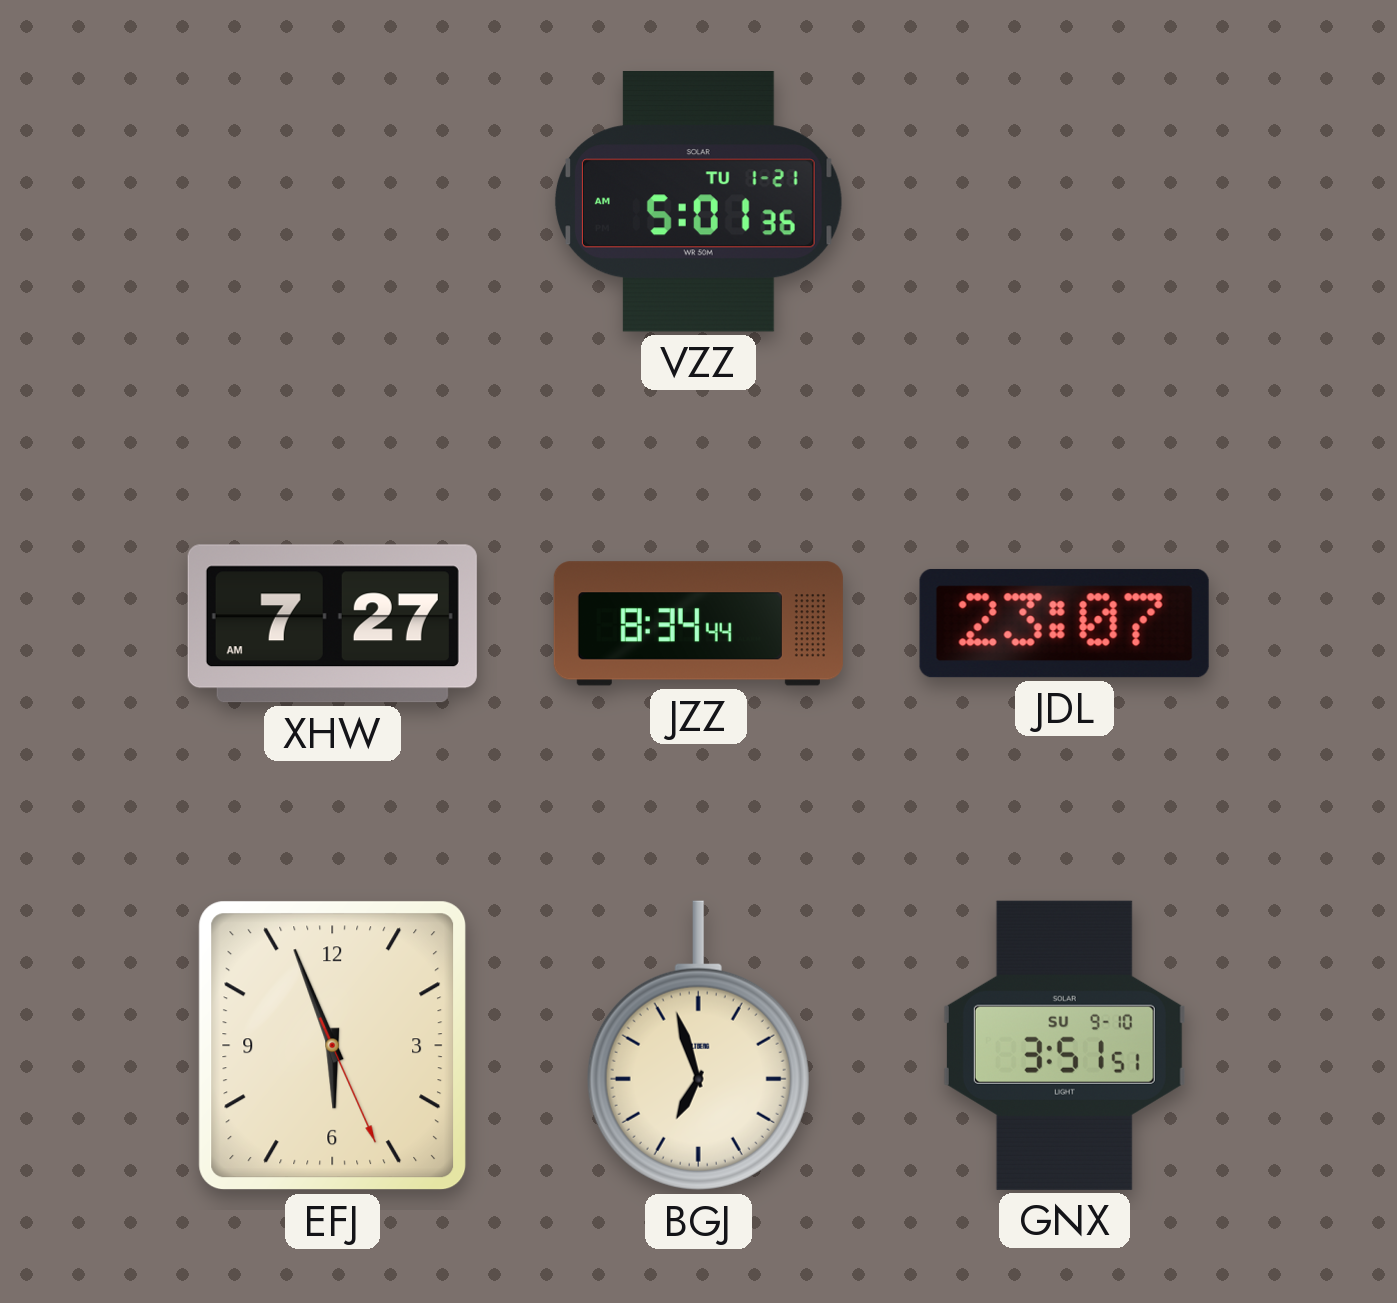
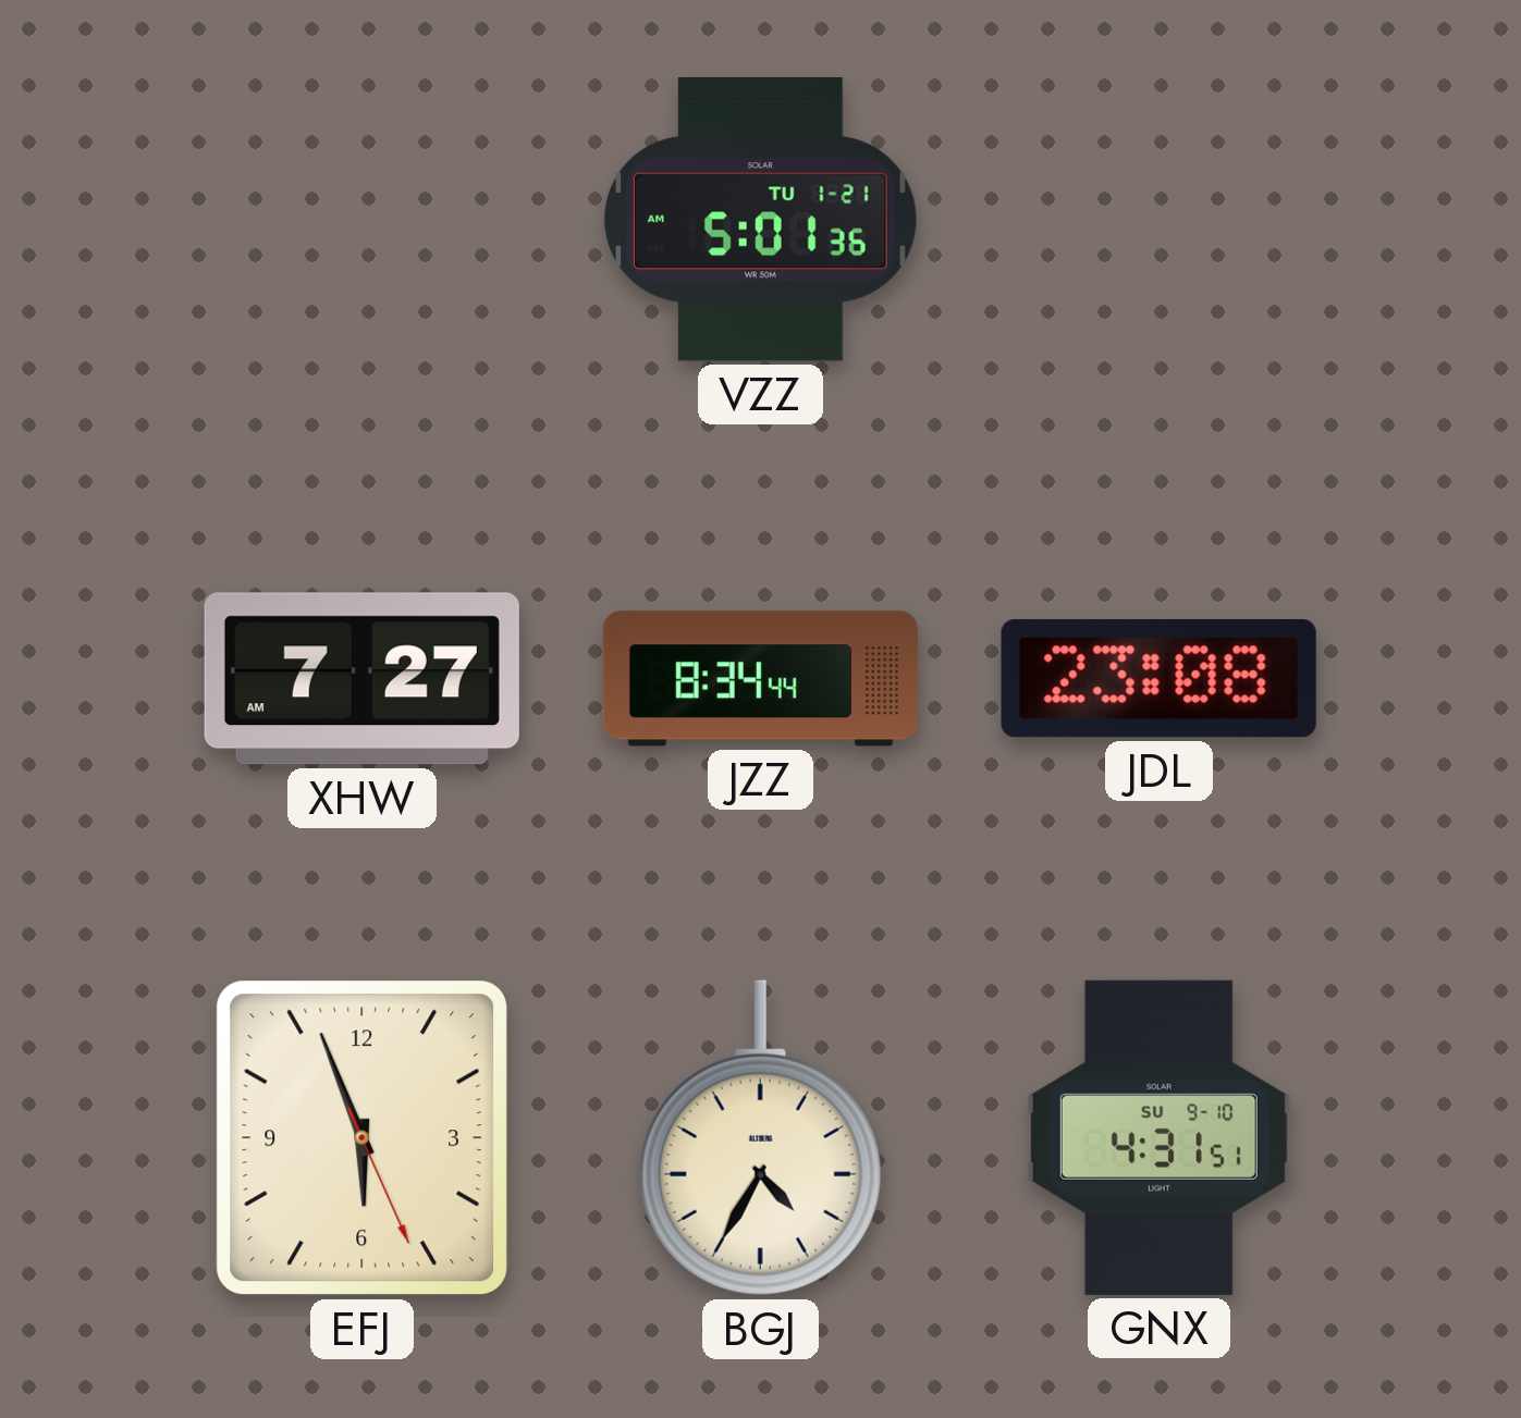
JDL: 23:07 -> 23:08
BGJ: 6:57 -> 4:35
GNX: 3:51 -> 4:31
